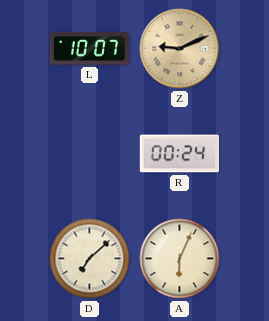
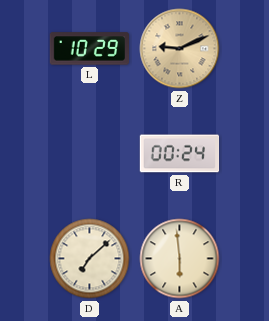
L: 10:07 -> 10:29
A: 6:04 -> 5:59
